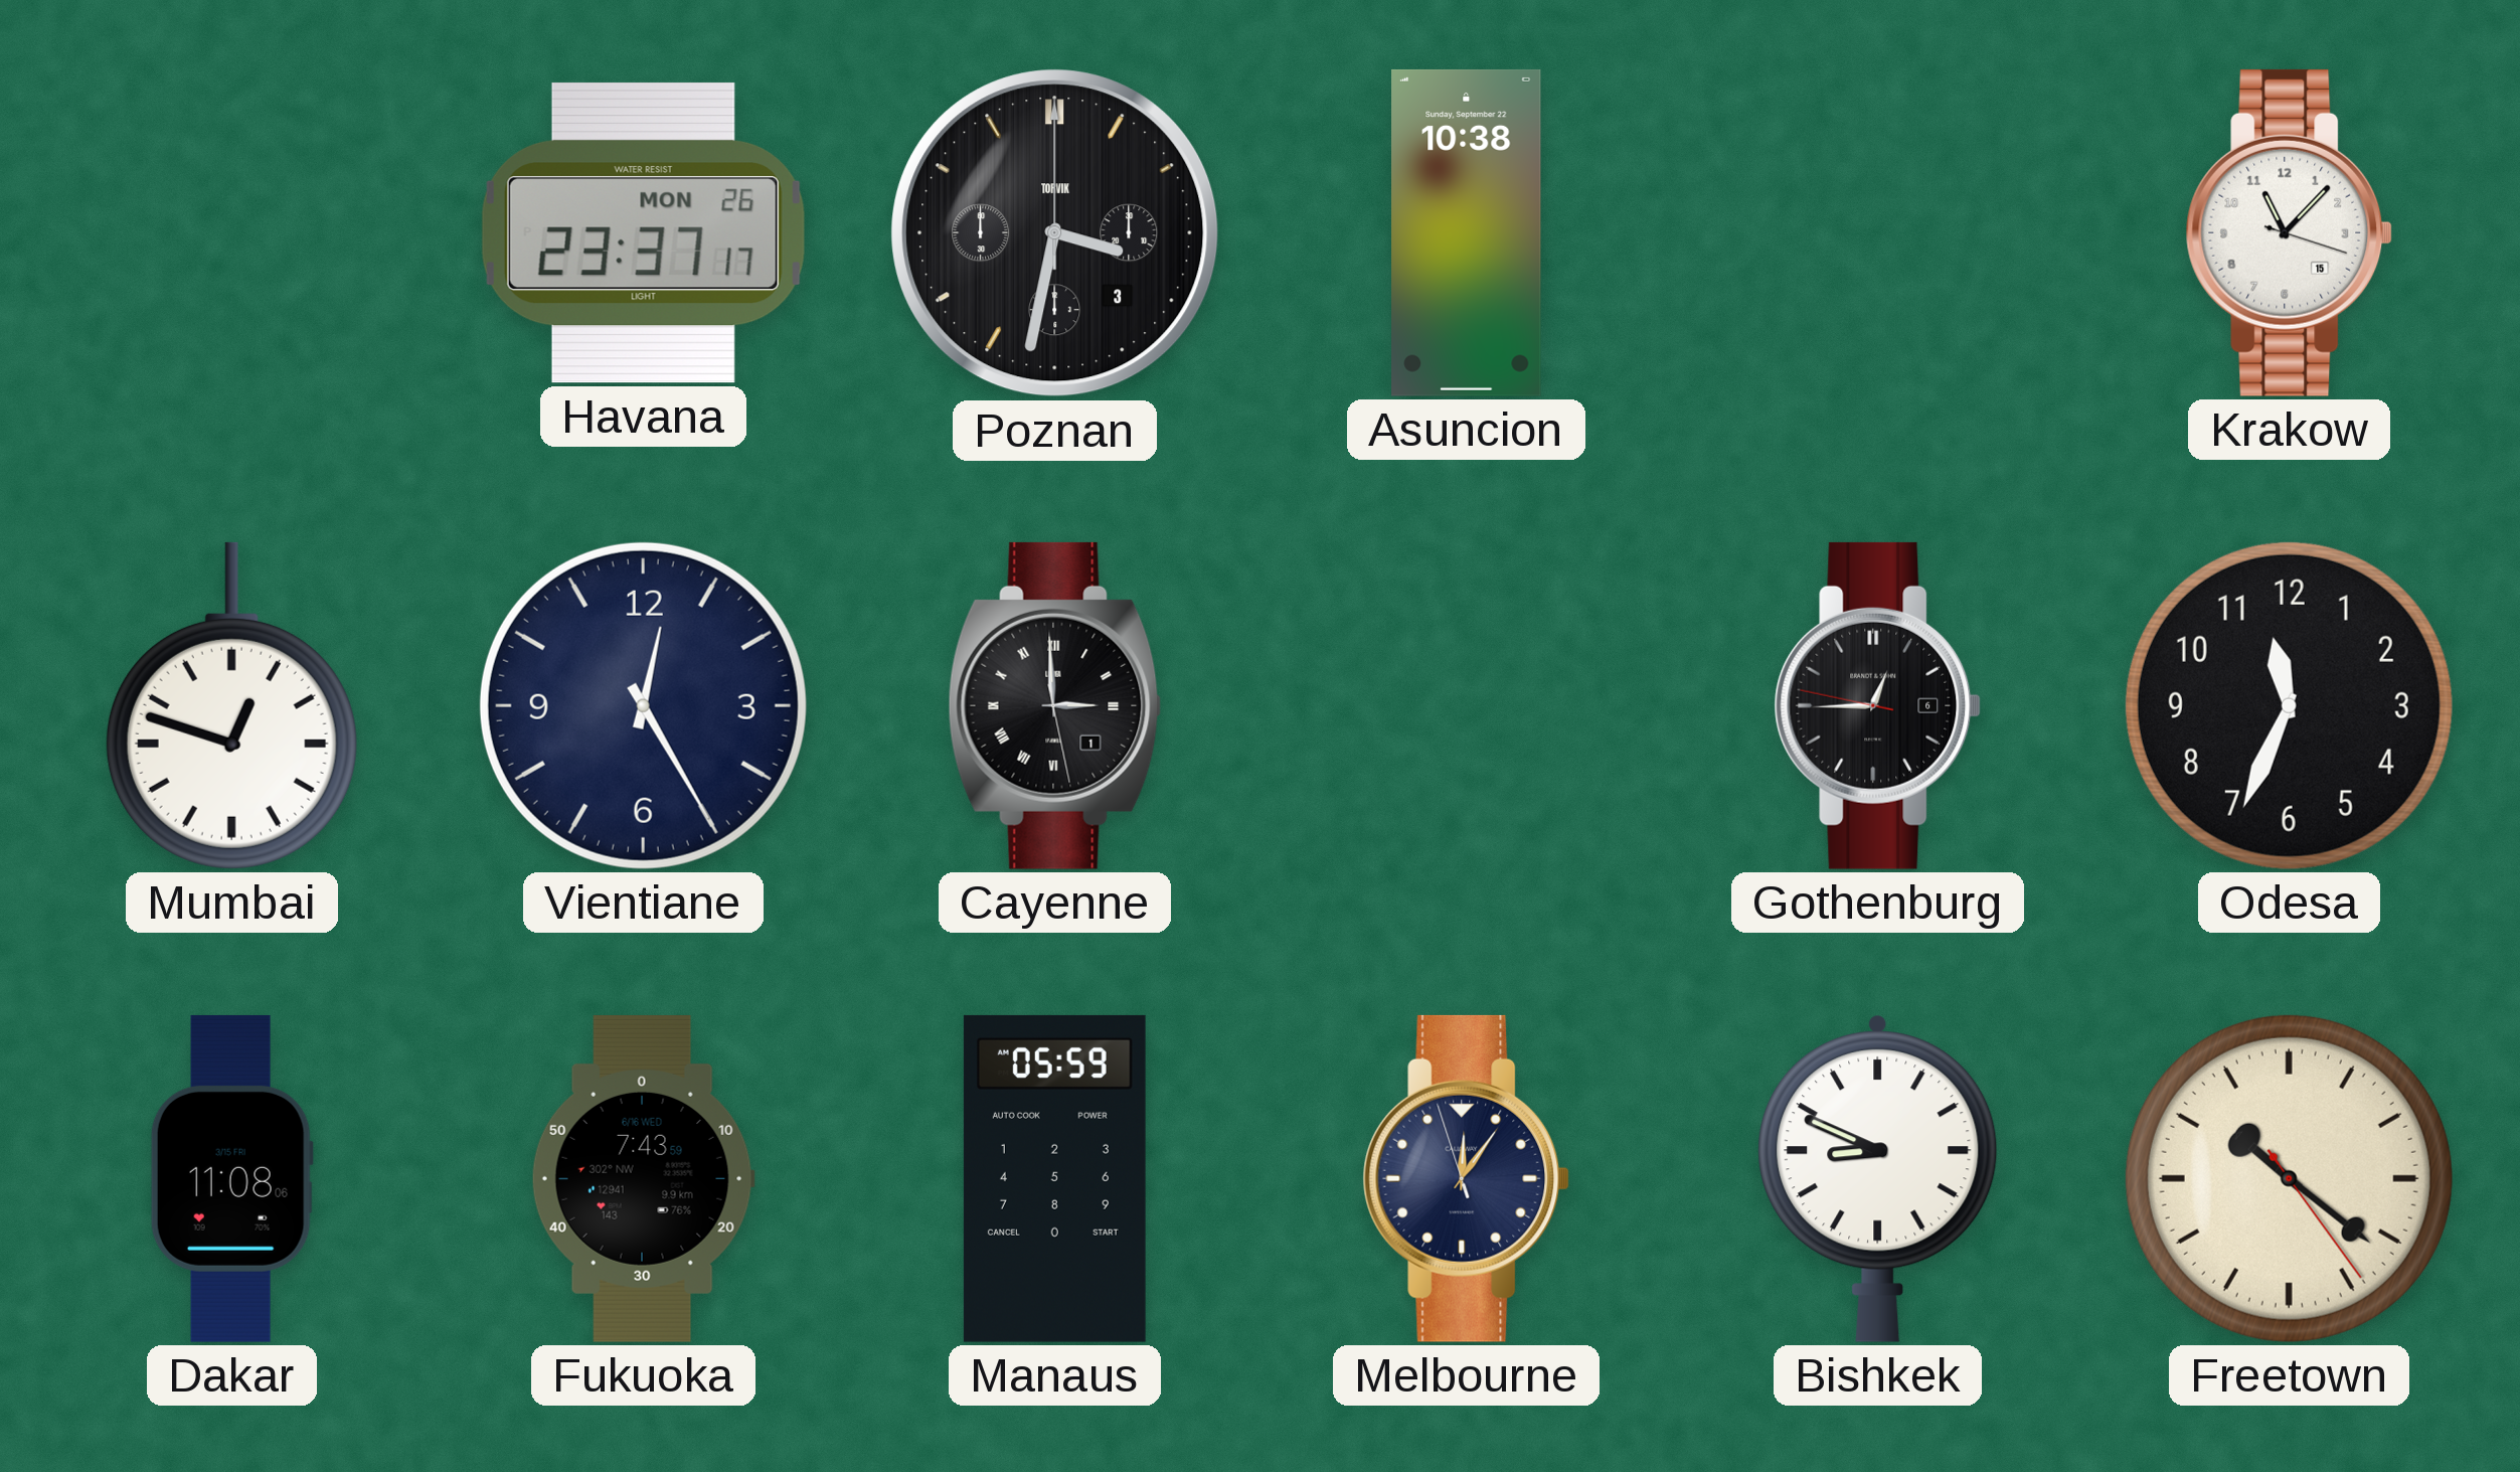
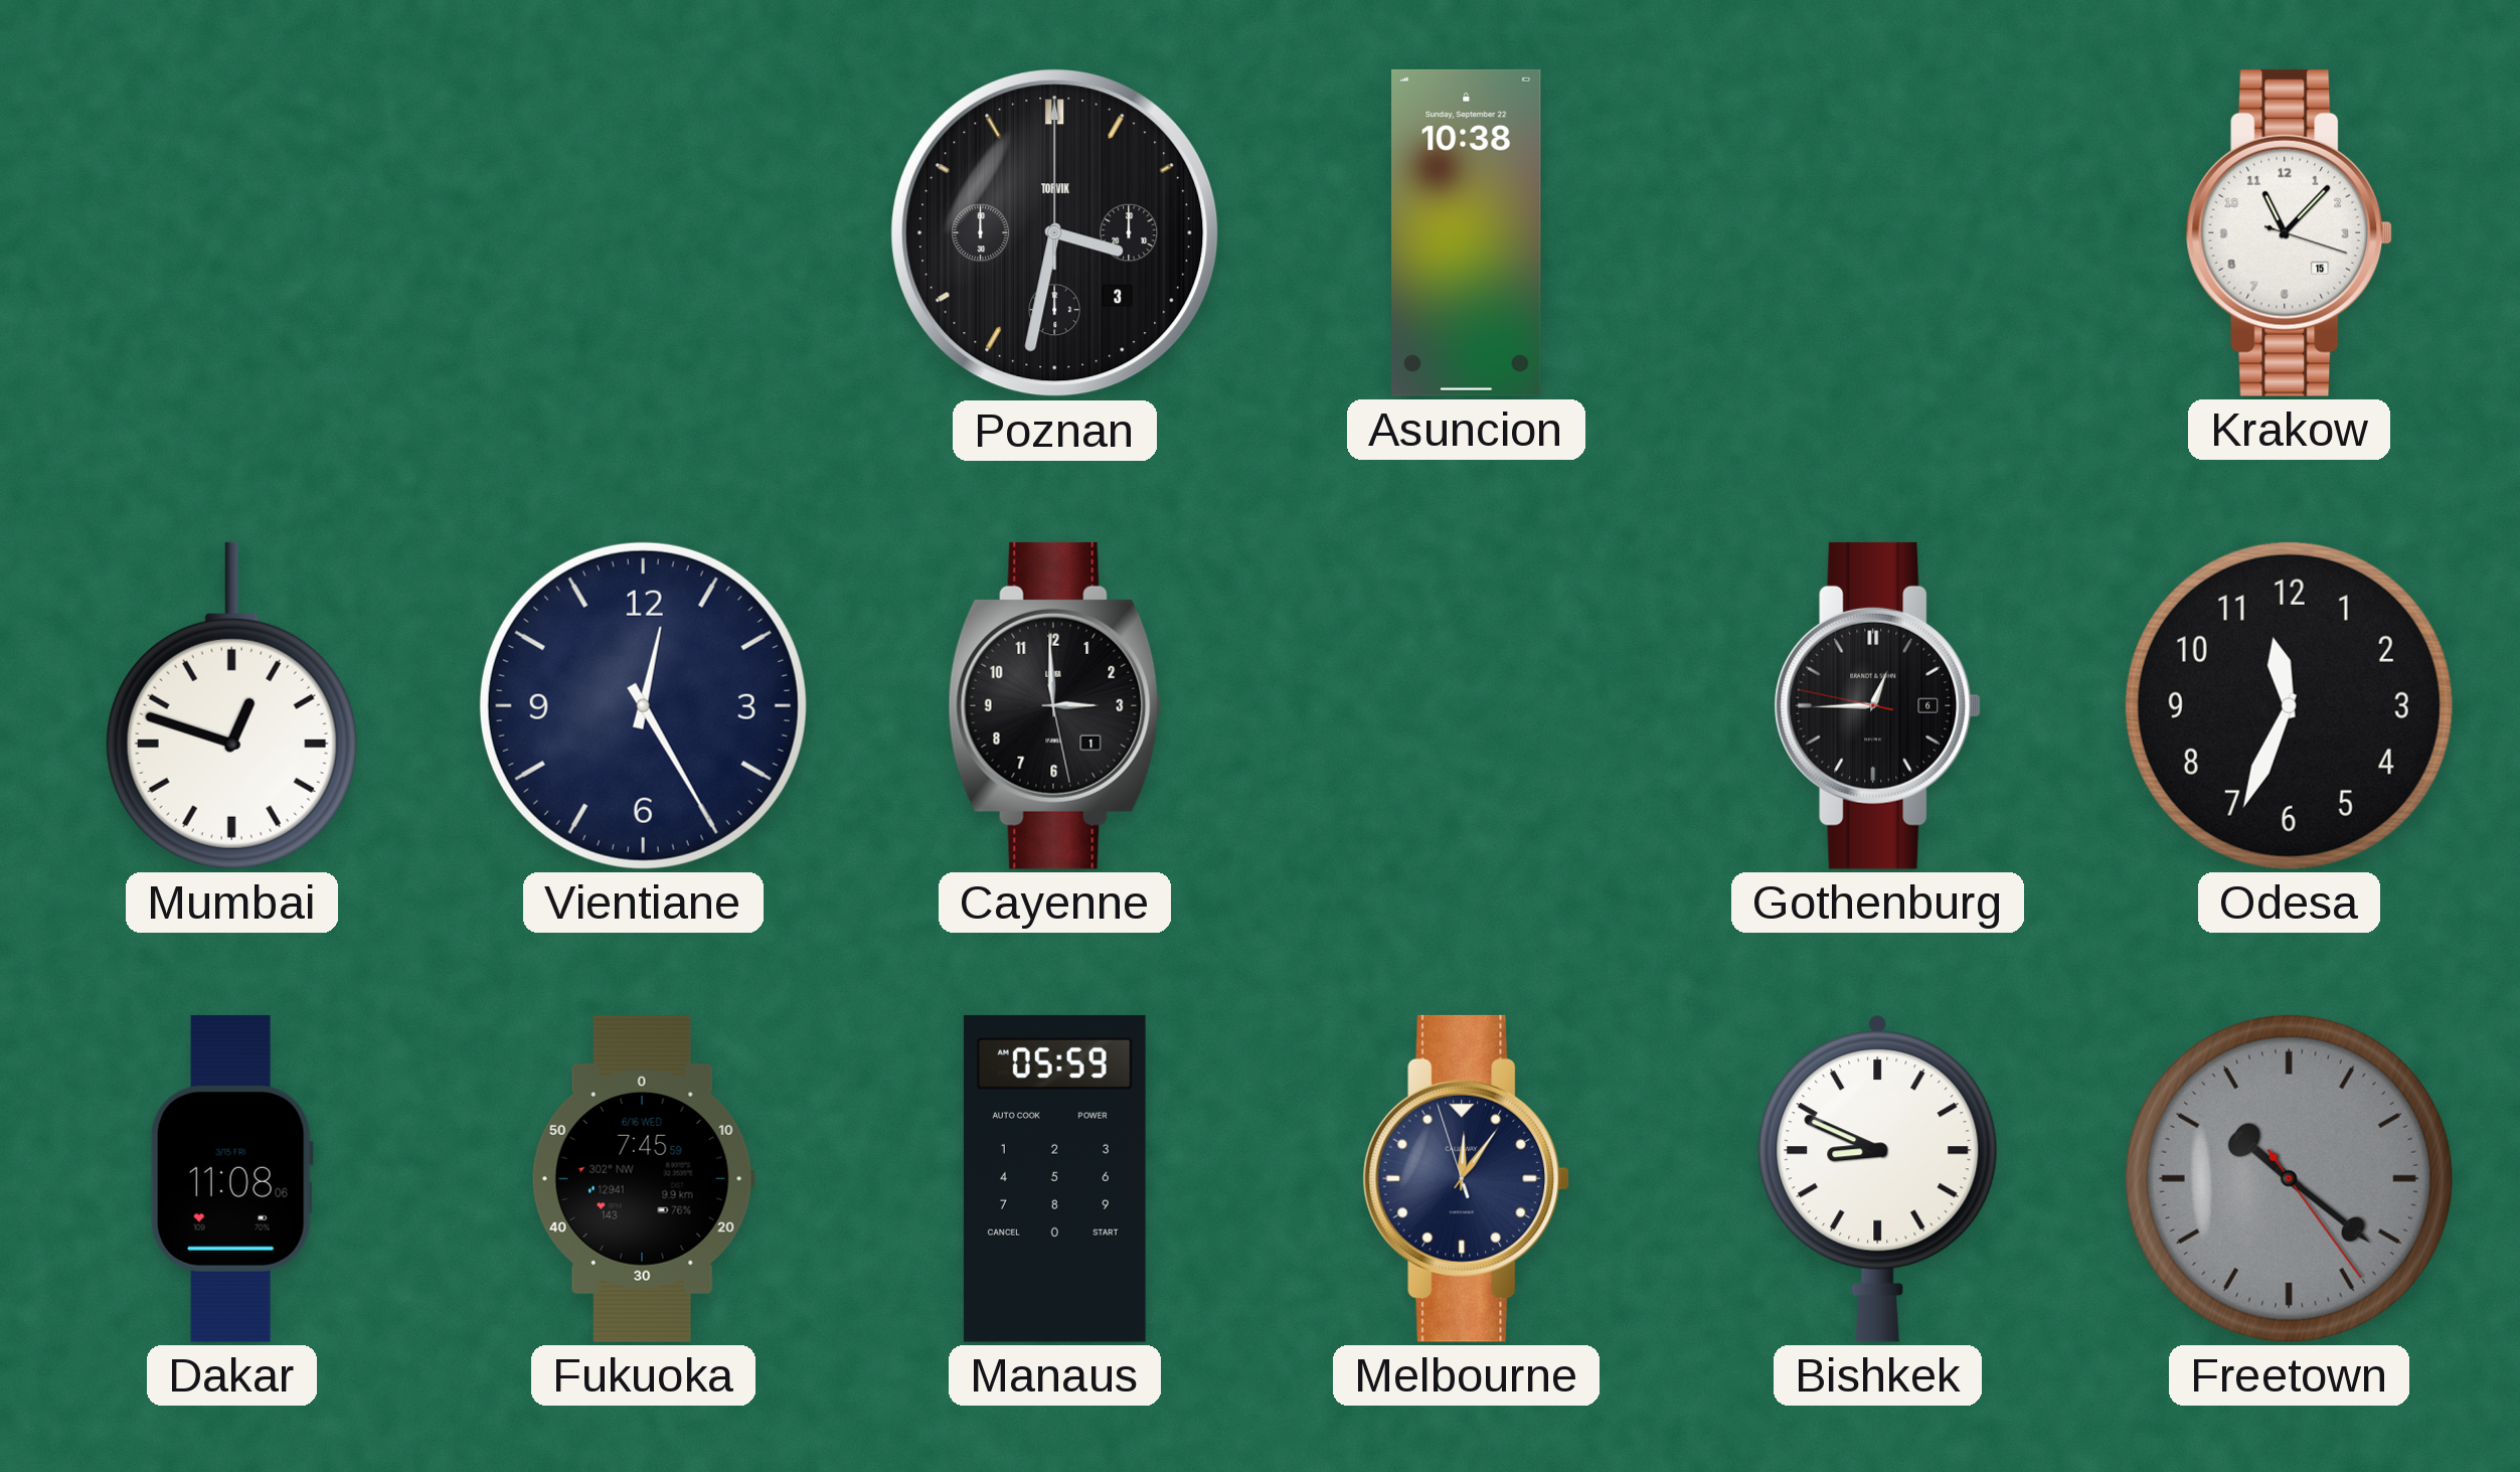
Havana: 23:37 -> none
Cayenne numerals: Roman -> Arabic
Fukuoka: 7:43 -> 7:45
Freetown dial: cream -> grey
